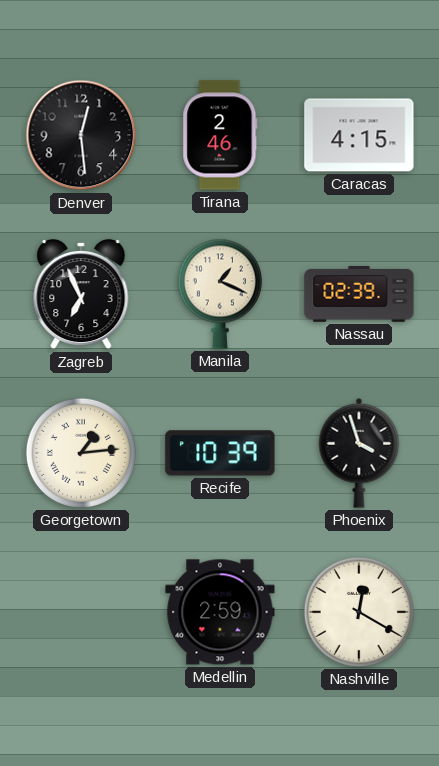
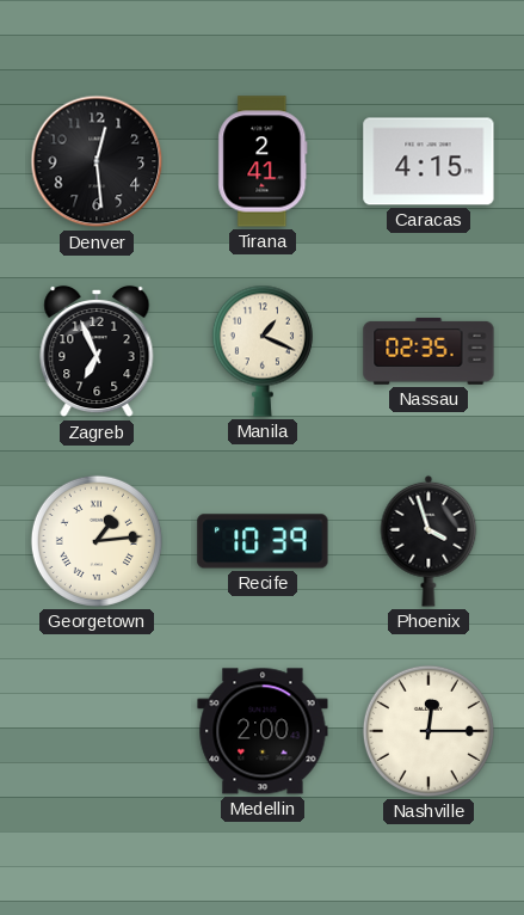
Tirana: 2:46 -> 2:41
Nassau: 02:39 -> 02:35
Medellin: 2:59 -> 2:00
Nashville: 12:20 -> 12:15
